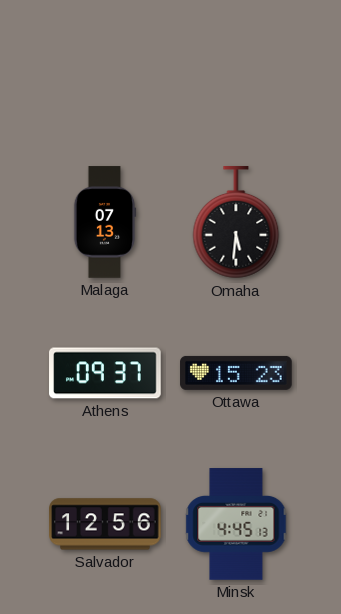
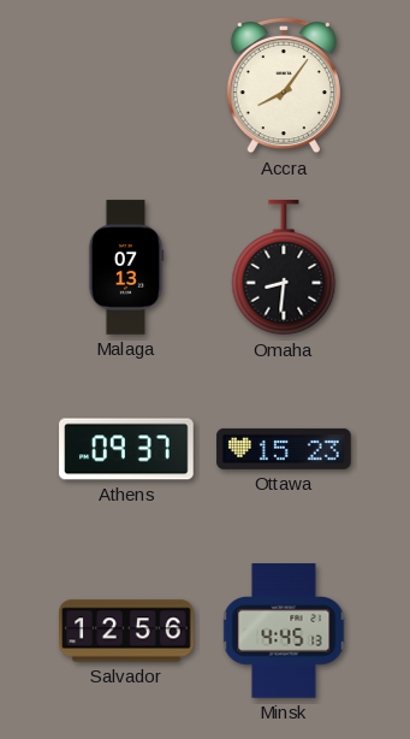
Accra: none -> 8:06
Omaha: 5:31 -> 8:31
